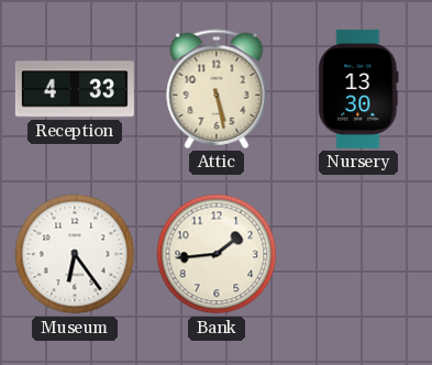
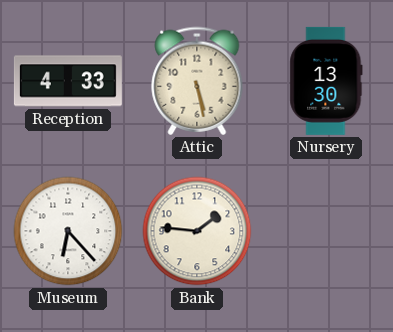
Museum: 6:24 -> 6:23
Bank: 1:44 -> 1:46
